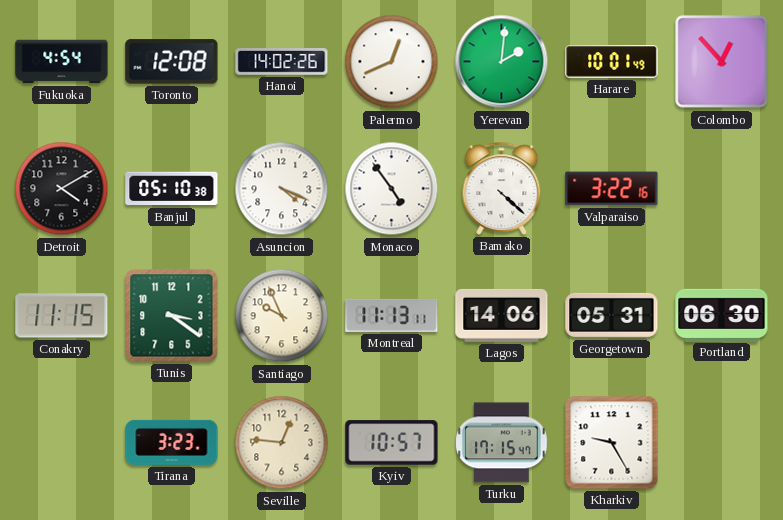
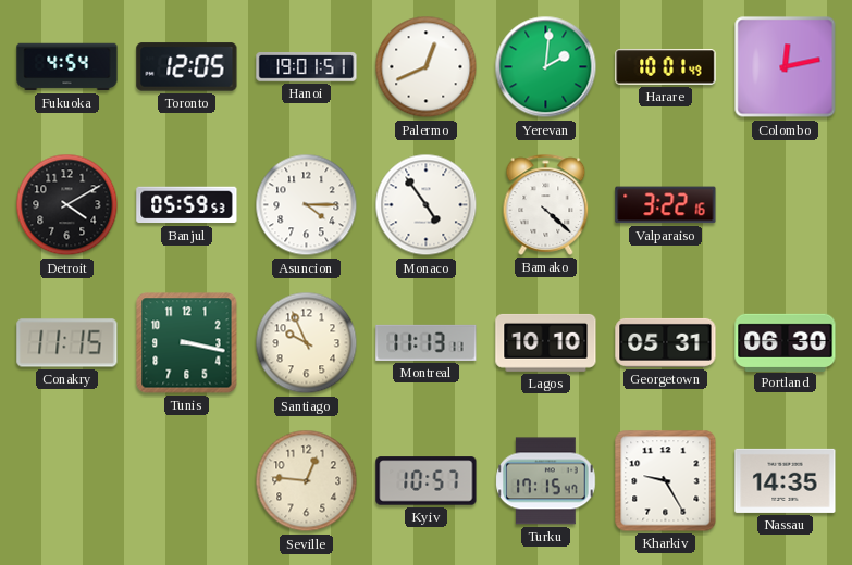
Toronto: 12:08 -> 12:05
Hanoi: 14:02 -> 19:01
Colombo: 12:53 -> 12:13
Banjul: 05:10 -> 05:59
Asuncion: 4:19 -> 4:15
Tunis: 3:21 -> 3:17
Lagos: 14:06 -> 10:10
Tirana: 3:23 -> none
Nassau: none -> 14:35
